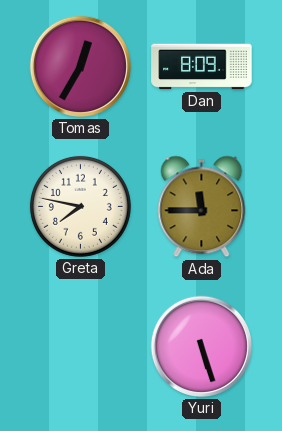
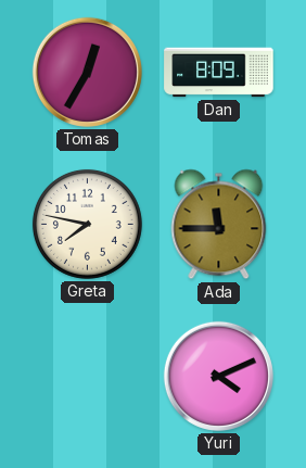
Yuri: 5:27 -> 4:11
